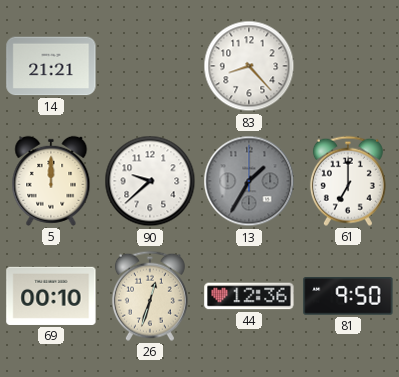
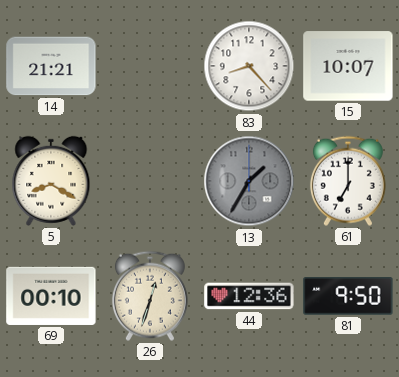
15: none -> 10:07
5: 12:00 -> 8:20
90: 9:38 -> none
